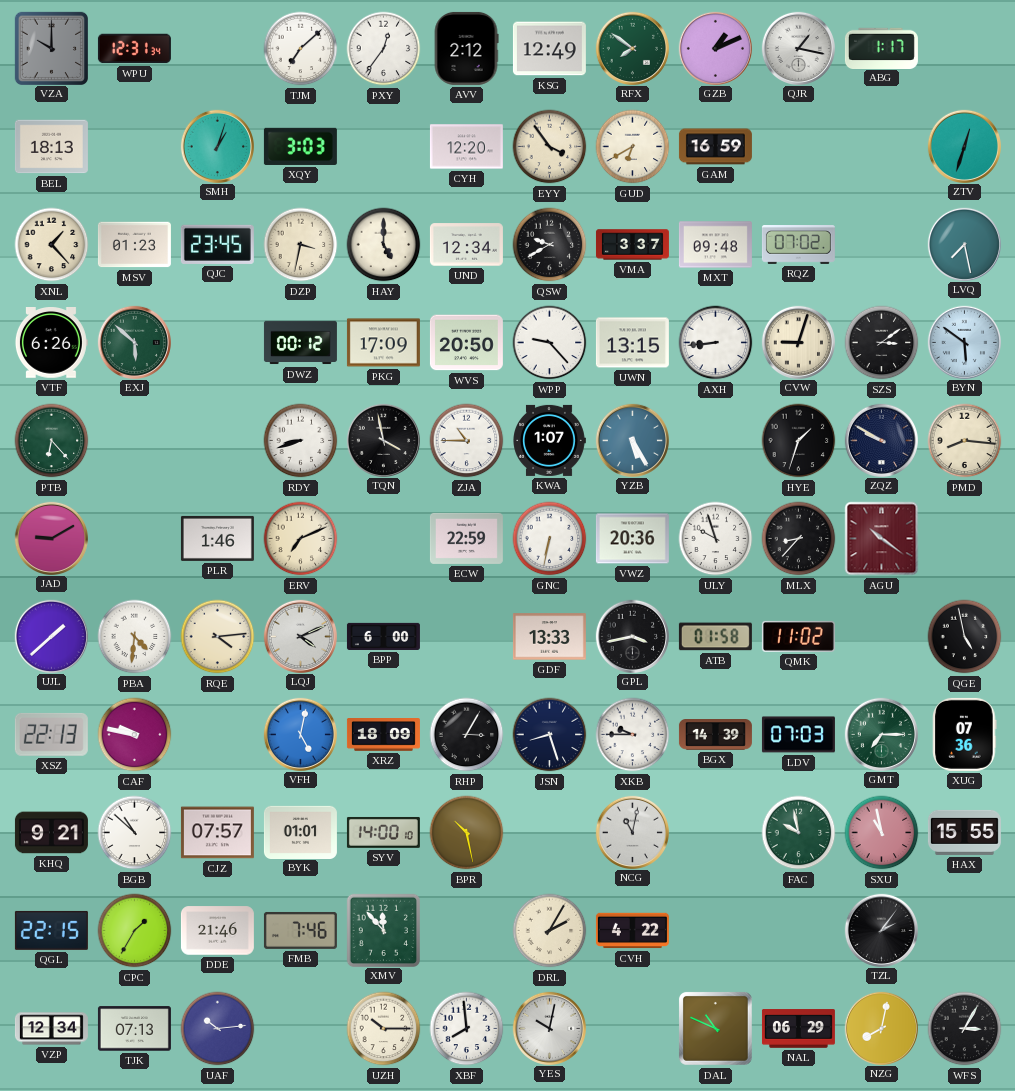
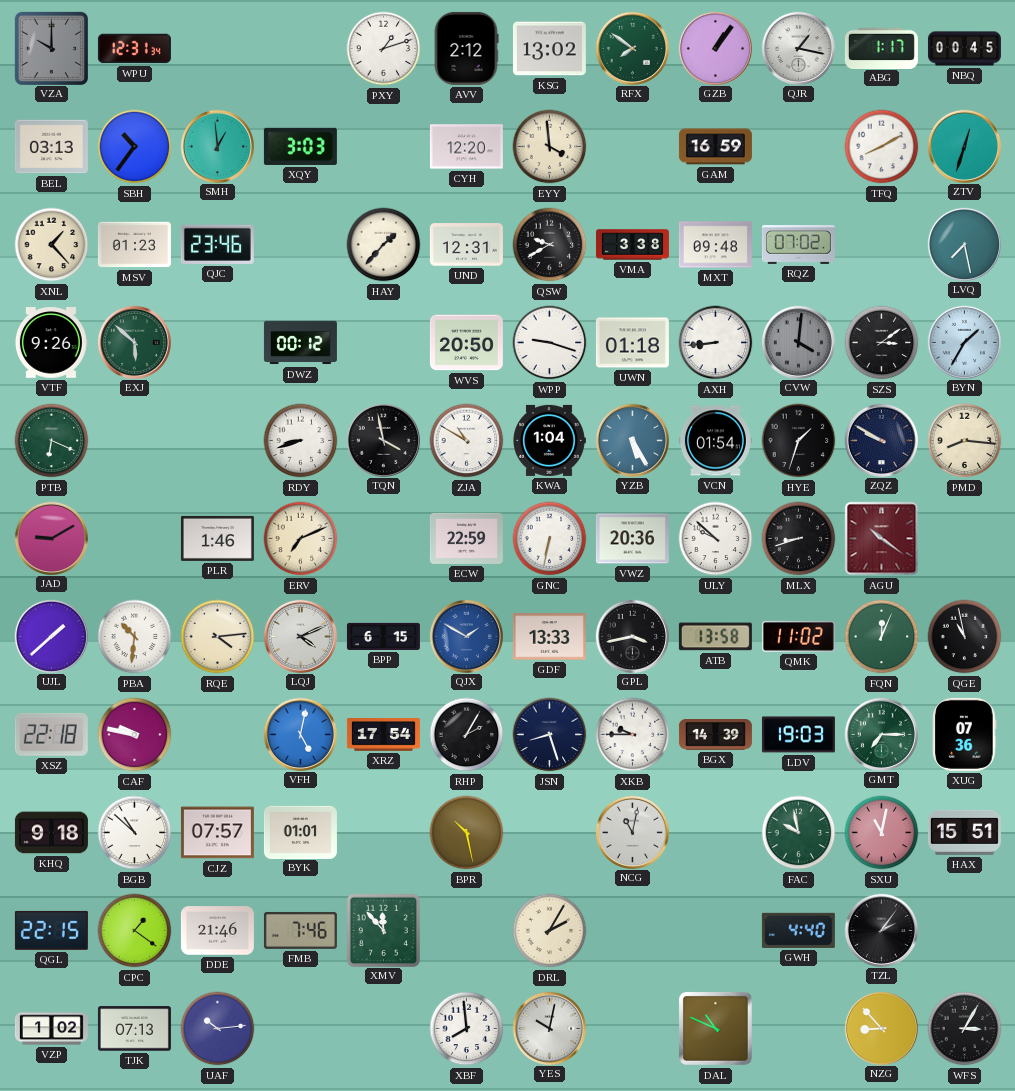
TJM: 7:08 -> none
PXY: 12:36 -> 1:12
KSG: 12:49 -> 13:02
GZB: 1:11 -> 1:06
NBQ: none -> 00:45
BEL: 18:13 -> 03:13
SBH: none -> 10:36
SMH: 1:03 -> 12:59
EYY: 3:54 -> 3:59
GUD: 6:40 -> none
TFQ: none -> 8:10
QJC: 23:45 -> 23:46
DZP: 3:32 -> none
HAY: 5:00 -> 1:37
UND: 12:34 -> 12:31
VMA: 3:37 -> 3:38
VTF: 6:26 -> 9:26
PKG: 17:09 -> none
WPP: 9:23 -> 9:18
UWN: 13:15 -> 01:18
CVW: 9:03 -> 4:01
CVW dial: cream -> grey
BYN: 5:51 -> 1:35
PTB: 6:23 -> 6:19
ZJA: 10:45 -> 10:50
KWA: 1:07 -> 1:04
VCN: none -> 01:54
ULY: 9:57 -> 9:52
MLX: 8:37 -> 8:42
PBA: 4:31 -> 10:31
BPP: 6:00 -> 6:15
QJX: none -> 1:50
ATB: 01:58 -> 13:58
FQN: none -> 12:04
QGE: 4:58 -> 10:58
XSZ: 22:13 -> 22:18
XRZ: 18:09 -> 17:54
RHP: 3:05 -> 2:05
LDV: 07:03 -> 19:03
KHQ: 9:21 -> 9:18
SYV: 14:00 -> none
SXU: 10:58 -> 11:02
HAX: 15:55 -> 15:51
CPC: 1:35 -> 1:21
CVH: 4:22 -> none
GWH: none -> 4:40
VZP: 12:34 -> 1:02
UZH: 10:15 -> none
NAL: 06:29 -> none
NZG: 8:02 -> 8:53
